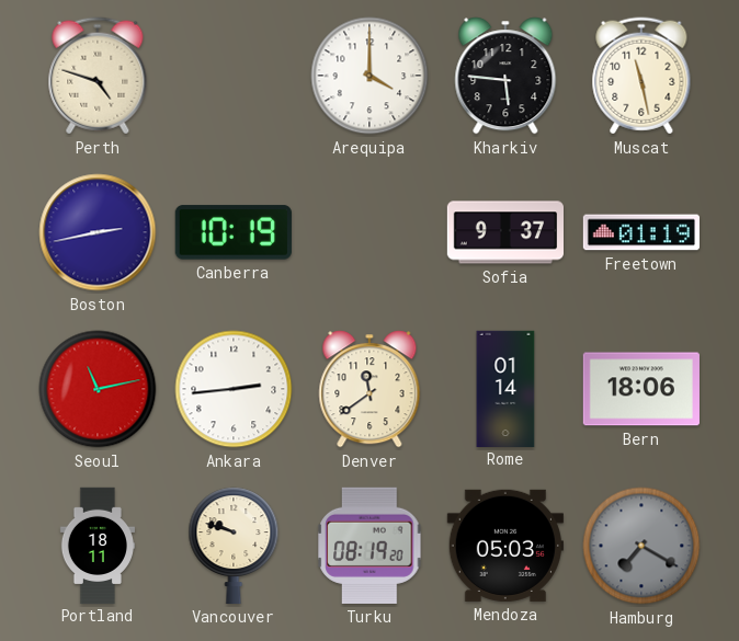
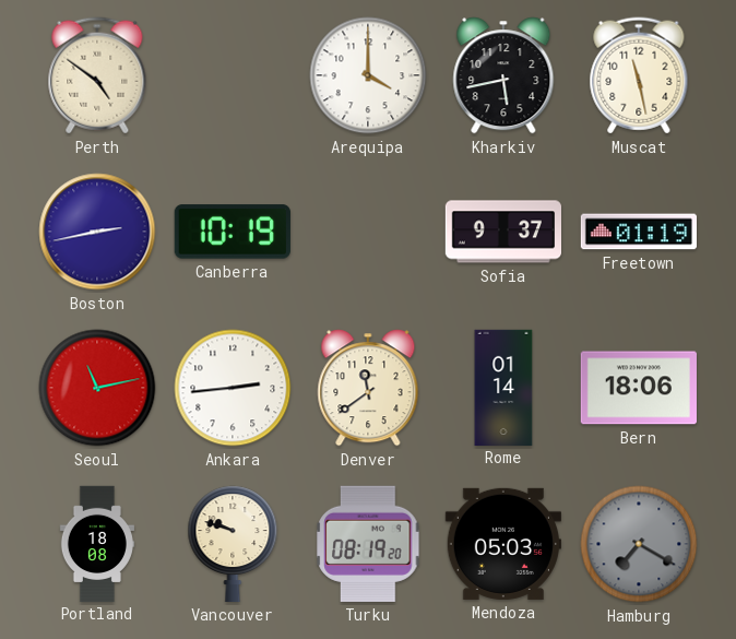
Perth: 4:48 -> 4:51
Kharkiv: 5:46 -> 5:43
Portland: 18:11 -> 18:08
